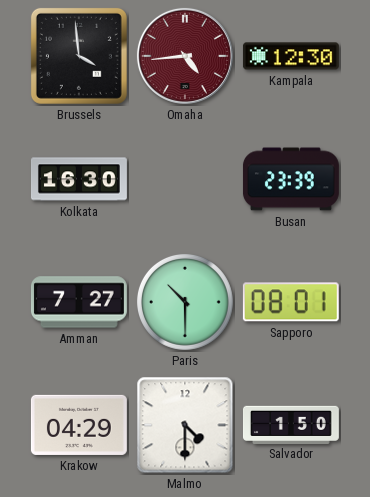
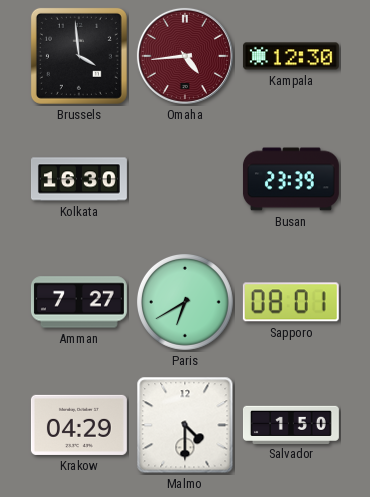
Paris: 10:30 -> 6:40
